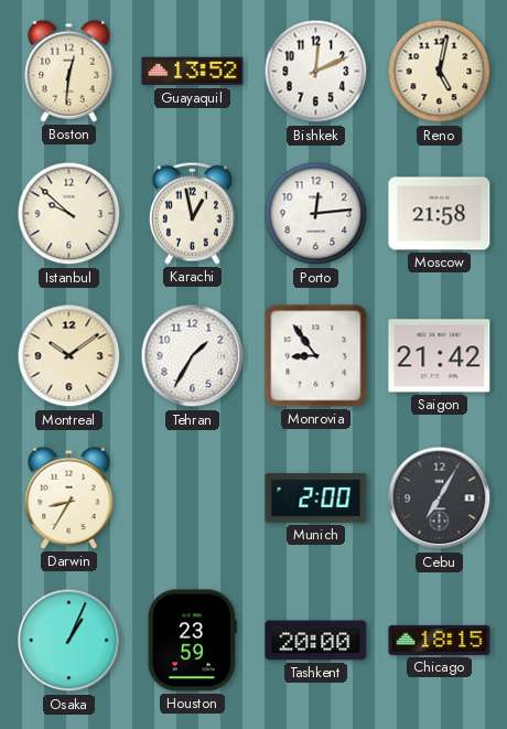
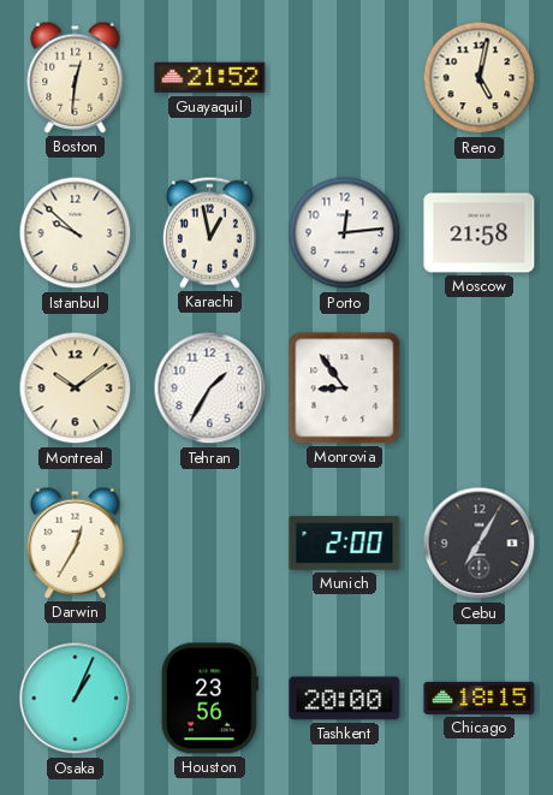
Guayaquil: 13:52 -> 21:52
Bishkek: 12:11 -> none
Saigon: 21:42 -> none
Darwin: 8:35 -> 12:35
Houston: 23:59 -> 23:56
